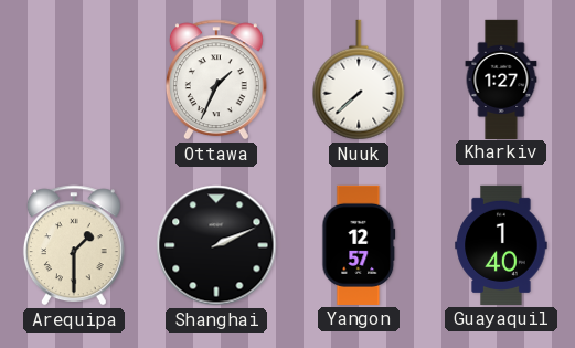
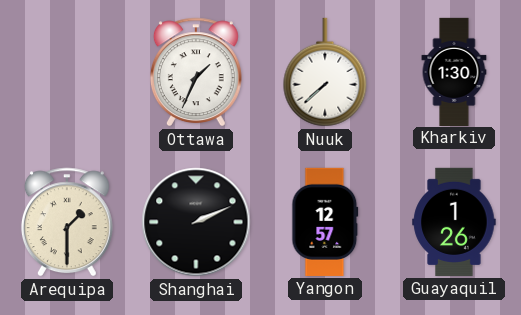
Kharkiv: 1:27 -> 1:30
Guayaquil: 1:40 -> 1:26
